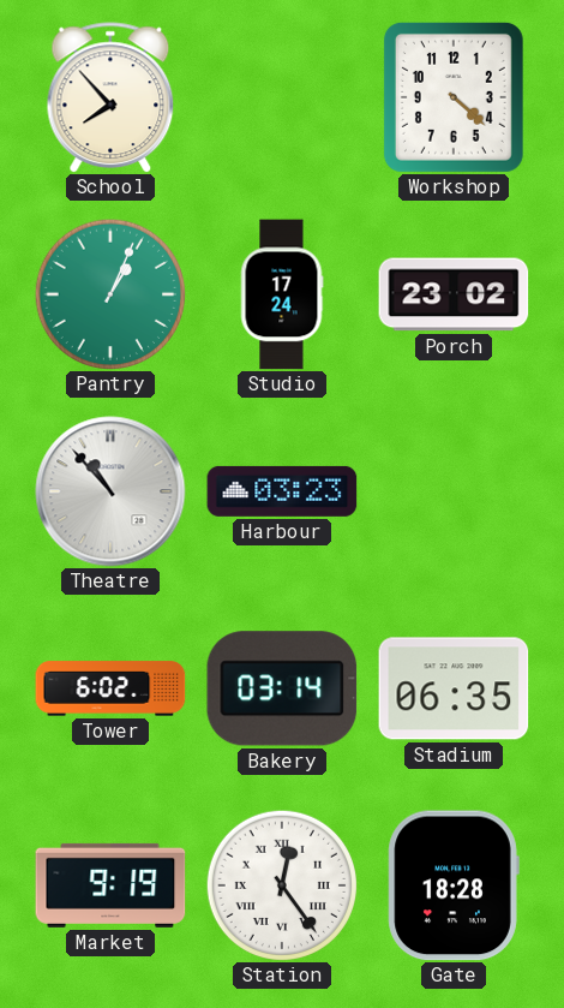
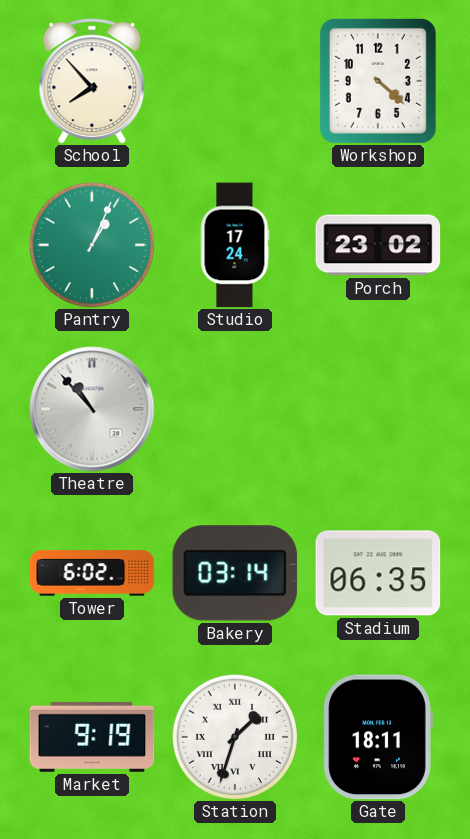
Harbour: 03:23 -> none
Station: 12:24 -> 1:33
Gate: 18:28 -> 18:11
